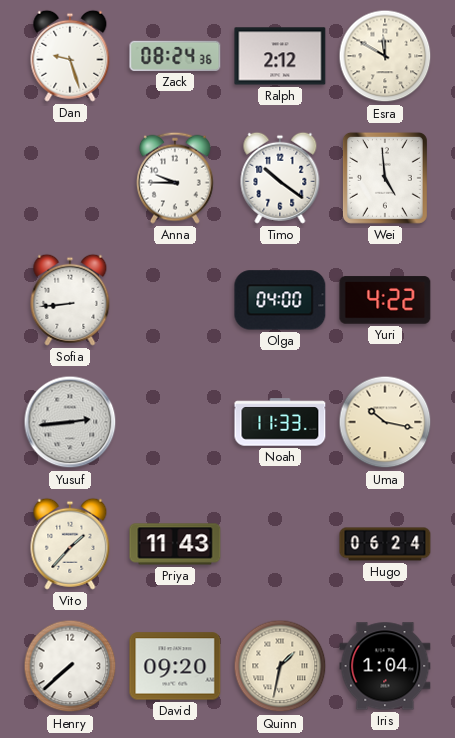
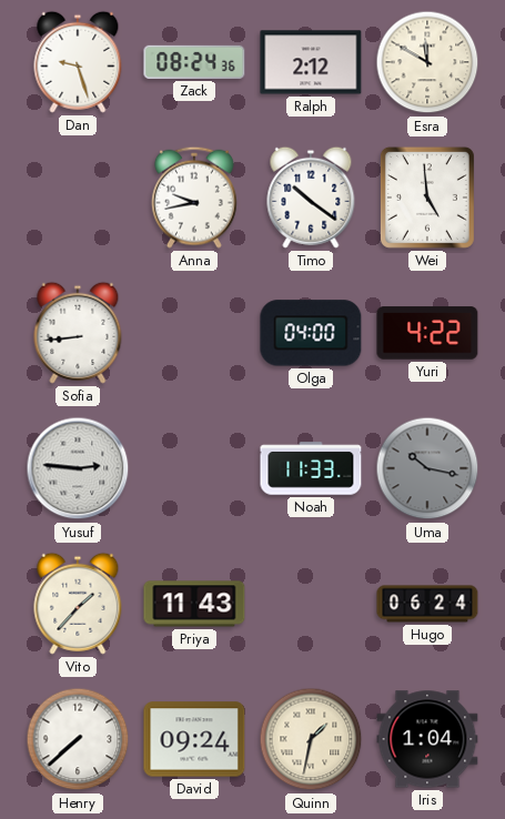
Anna: 9:45 -> 9:43
Yusuf: 2:44 -> 2:46
Uma dial: cream -> grey
David: 09:20 -> 09:24
